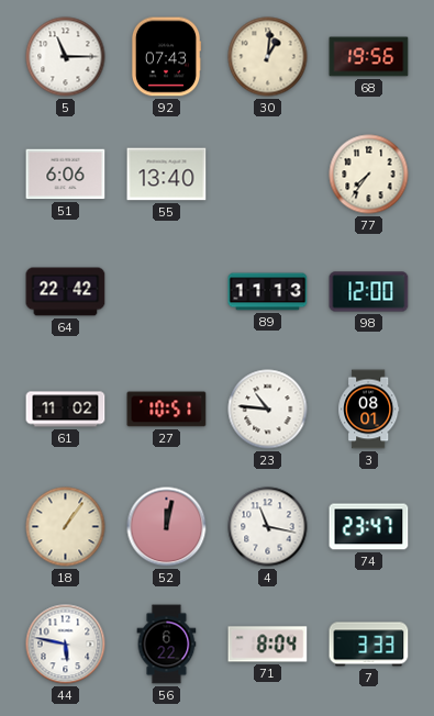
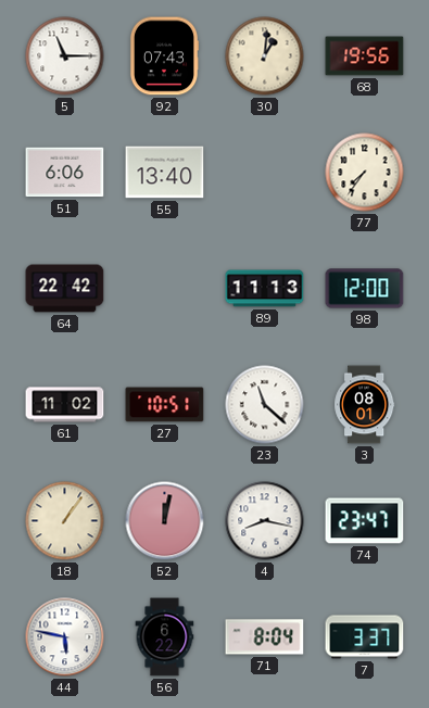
23: 10:46 -> 11:22
4: 11:17 -> 8:17
7: 3:33 -> 3:37
